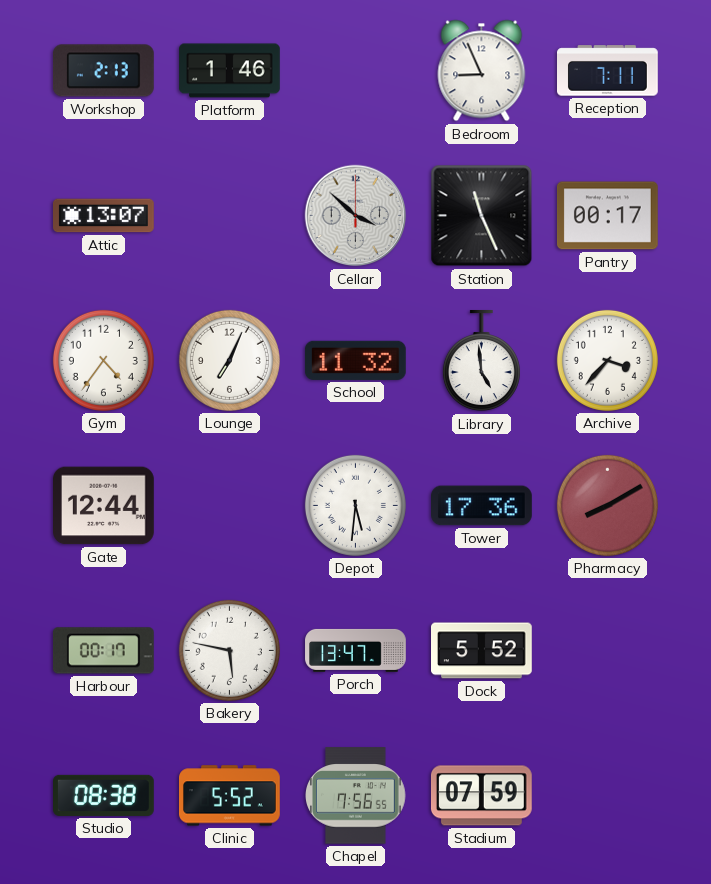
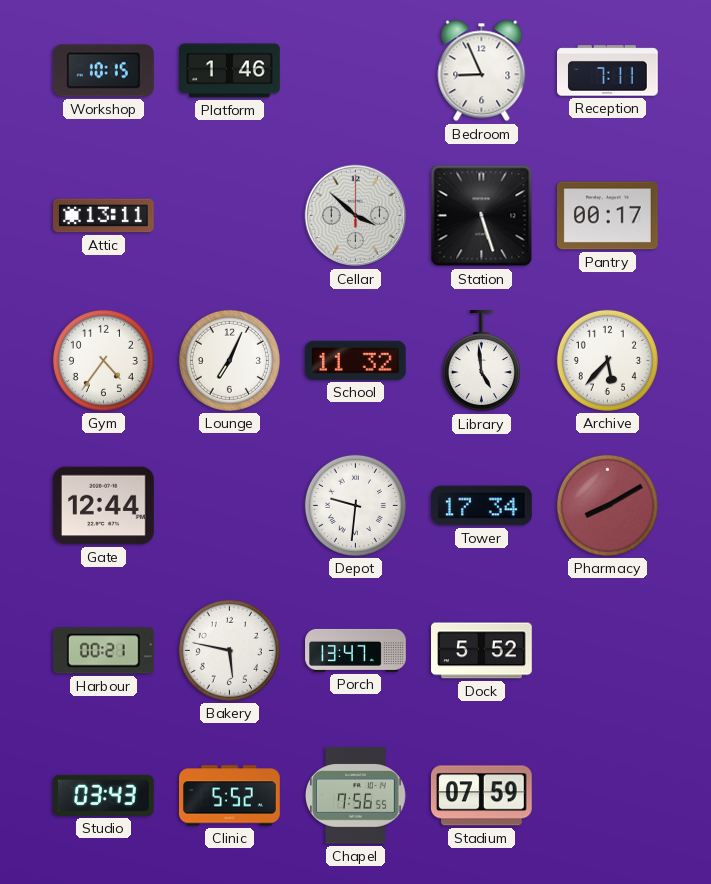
Workshop: 2:13 -> 10:15
Attic: 13:07 -> 13:11
Station: 11:26 -> 5:27
Archive: 3:37 -> 5:37
Depot: 5:31 -> 9:31
Tower: 17:36 -> 17:34
Harbour: 00:17 -> 00:21
Studio: 08:38 -> 03:43
